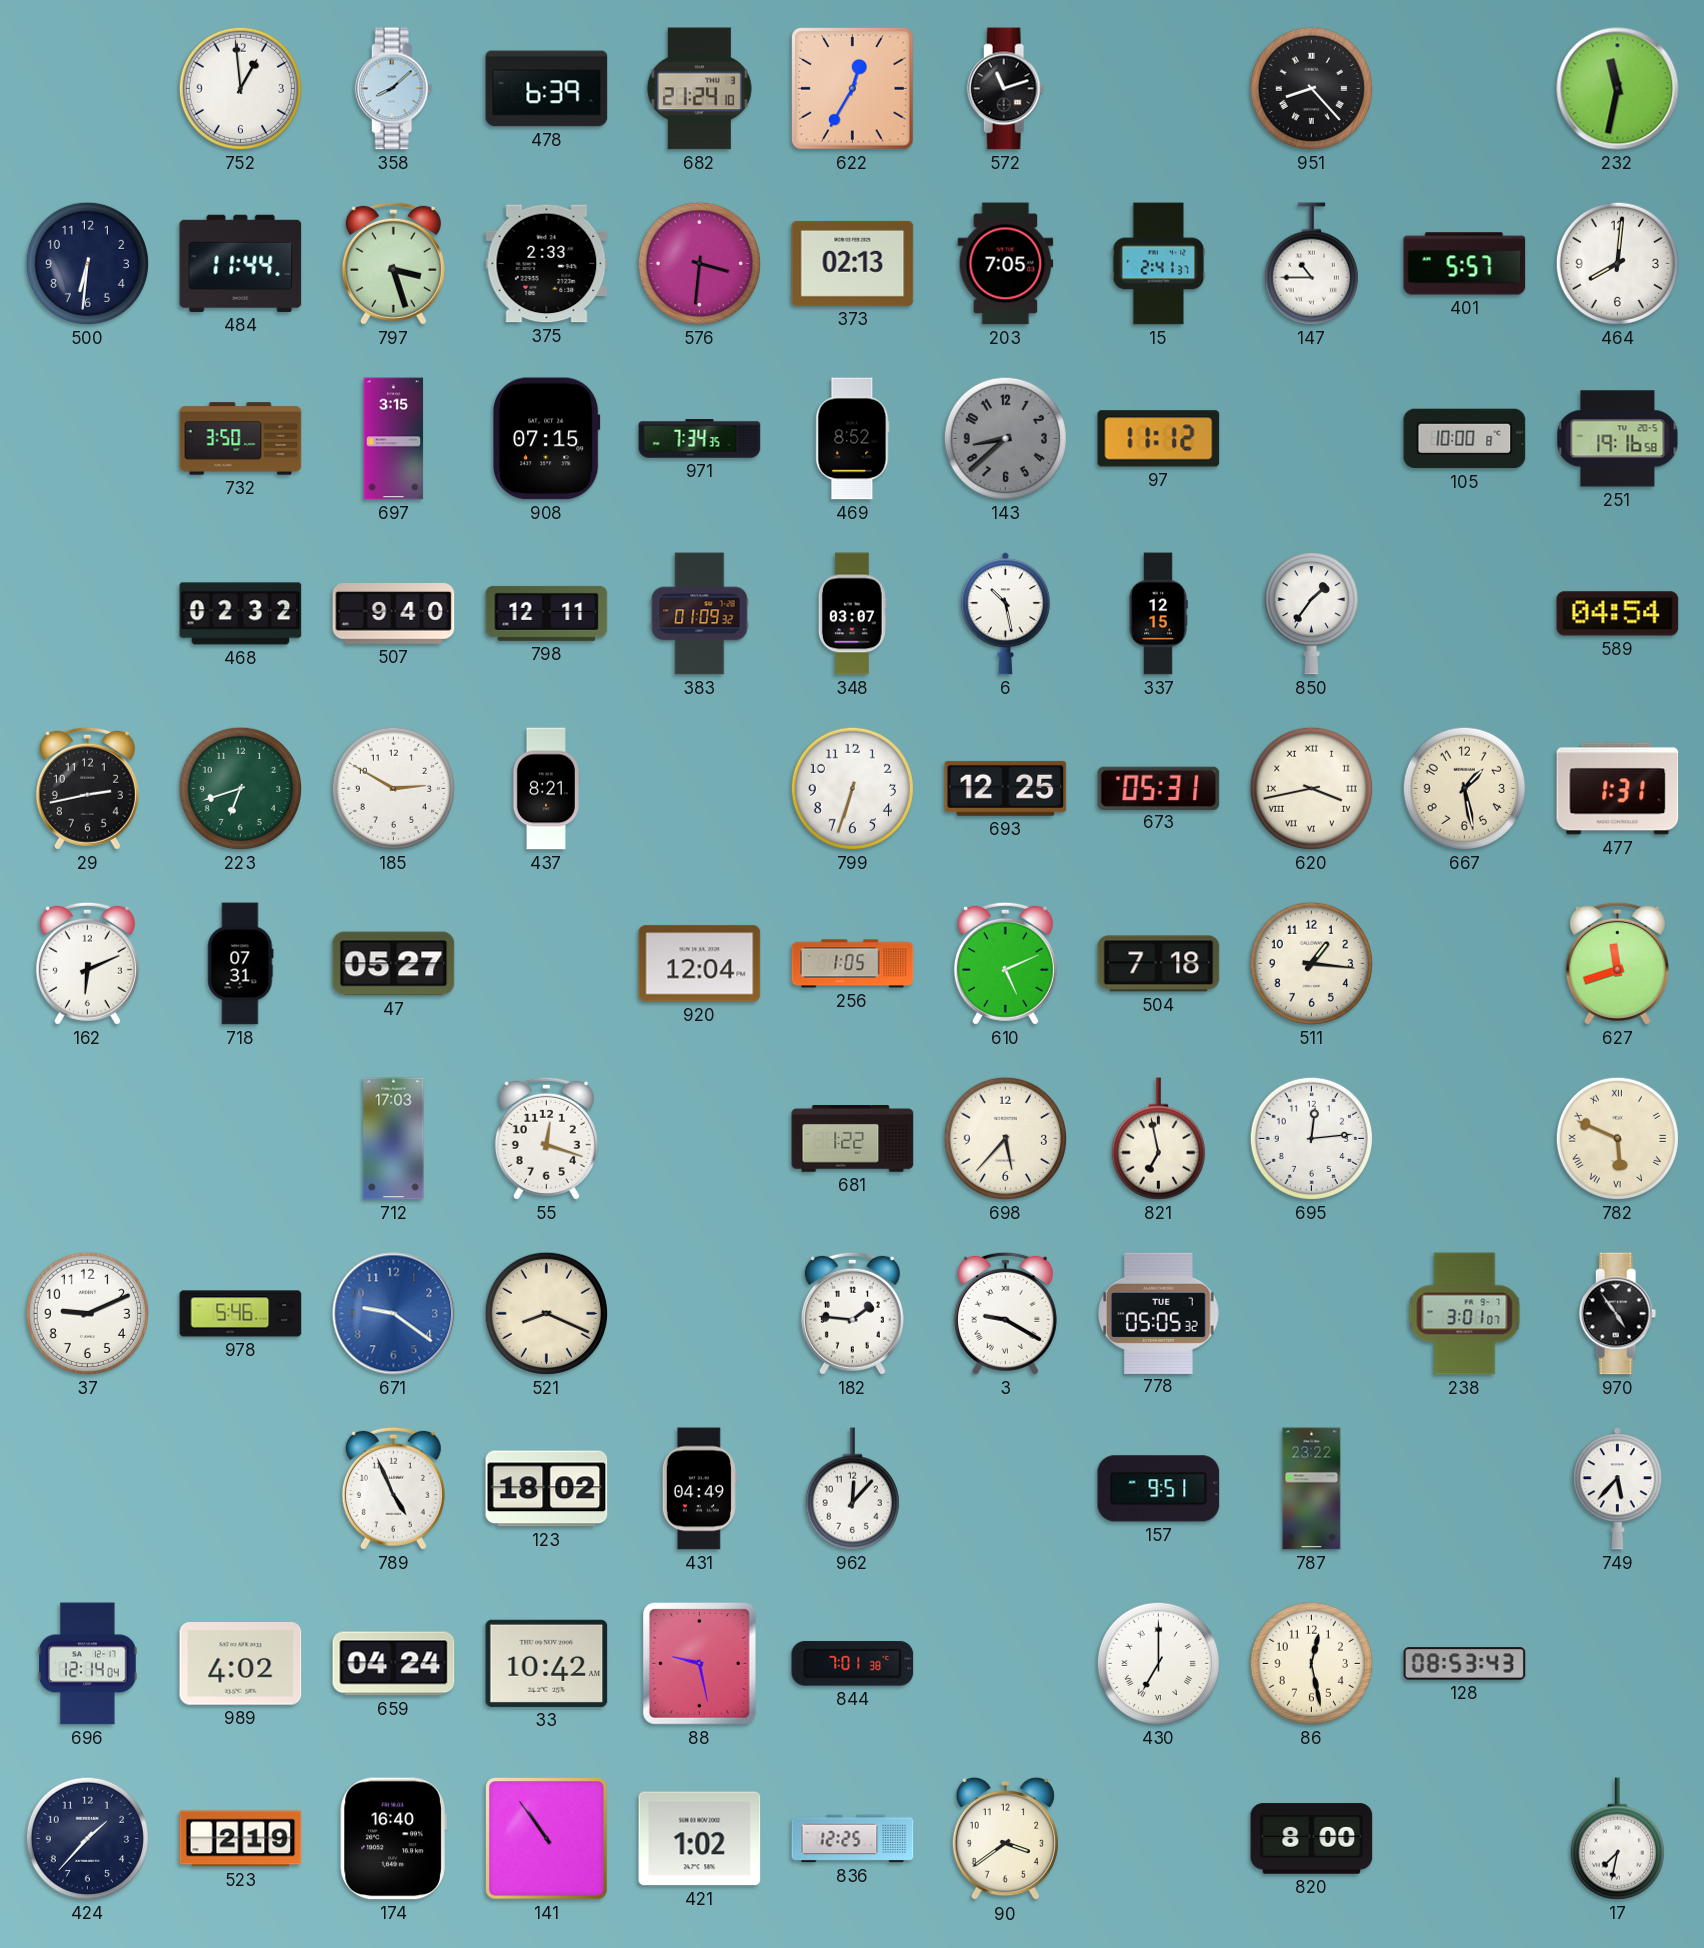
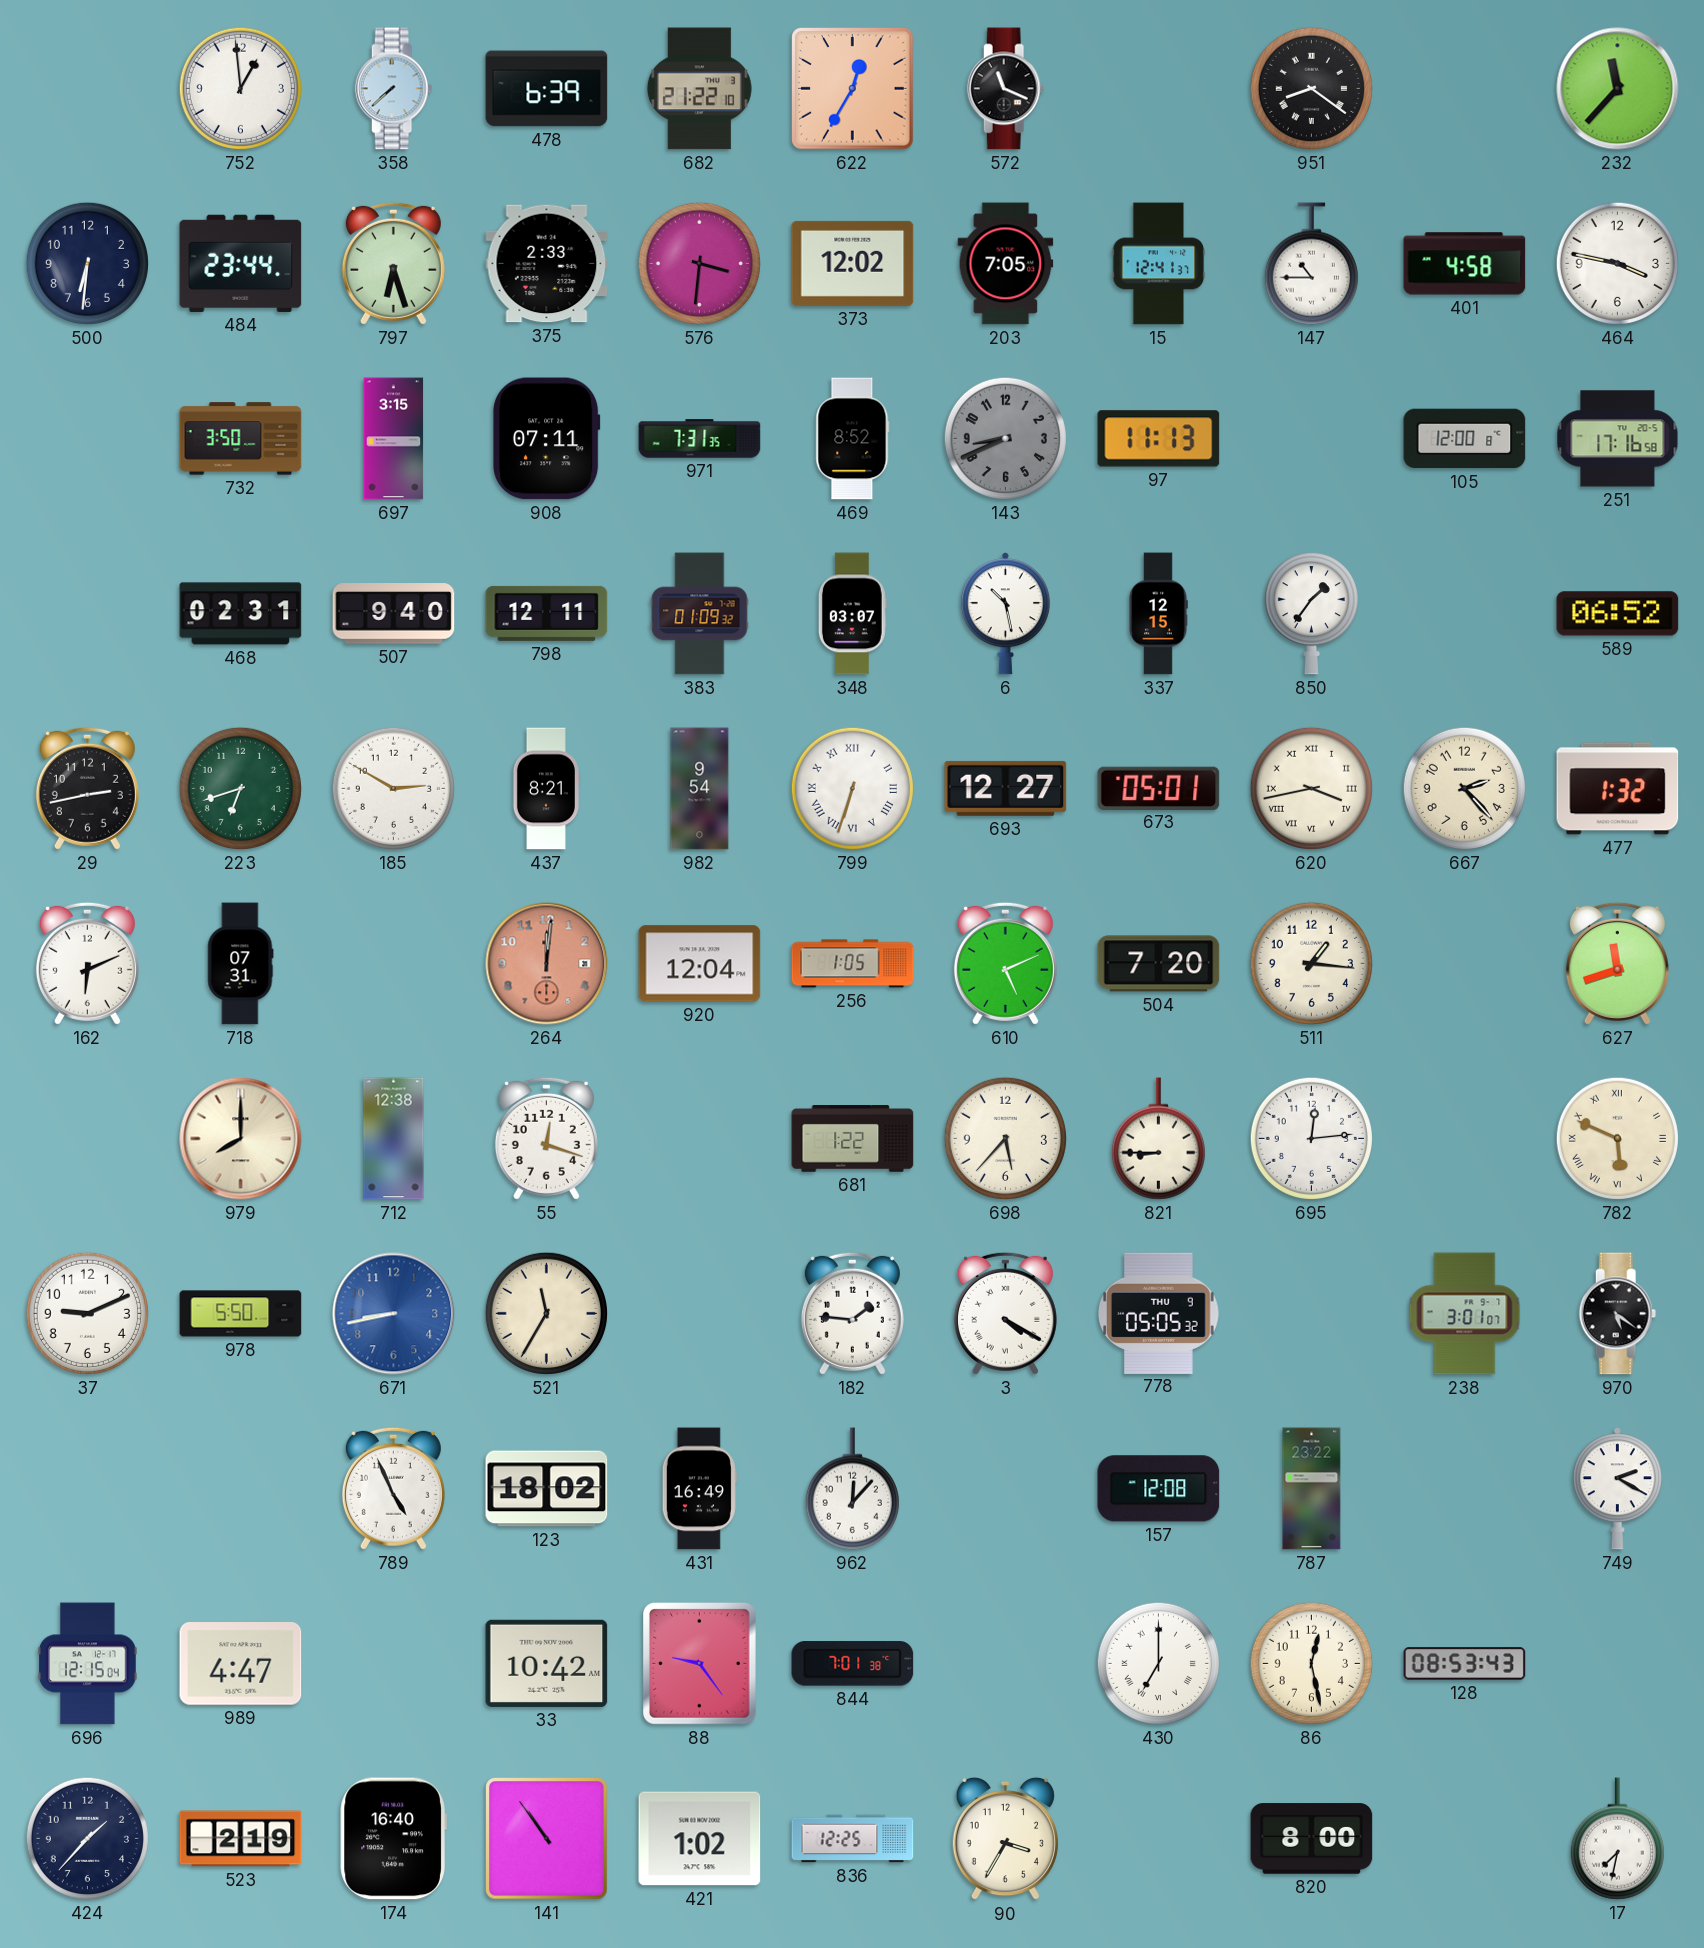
358: 8:08 -> 7:38
682: 21:24 -> 21:22
572: 11:12 -> 11:19
951: 8:23 -> 8:21
232: 11:32 -> 11:37
484: 11:44 -> 23:44
797: 3:27 -> 6:27
373: 02:13 -> 12:02
15: 2:41 -> 12:41
401: 5:57 -> 4:58
464: 8:01 -> 3:47
908: 07:15 -> 07:11
971: 7:34 -> 7:31
143: 8:38 -> 8:41
97: 11:12 -> 11:13
105: 10:00 -> 12:00
251: 19:16 -> 17:16
468: 02:32 -> 02:31
589: 04:54 -> 06:52
982: none -> 9:54
799 numerals: Arabic -> Roman
693: 12:25 -> 12:27
673: 05:31 -> 05:01
667: 1:28 -> 2:23
477: 1:31 -> 1:32
47: 05:27 -> none
264: none -> 12:01
504: 7:18 -> 7:20
979: none -> 8:00
712: 17:03 -> 12:38
821: 6:58 -> 8:45
978: 5:46 -> 5:50
671: 9:21 -> 8:43
521: 8:19 -> 11:35
3: 9:20 -> 4:20
778 date: TUE 7 -> THU 9
970: 4:54 -> 5:21
431: 04:49 -> 16:49
157: 9:51 -> 12:08
749: 5:37 -> 2:20
696: 12:14 -> 12:15
989: 4:02 -> 4:47
659: 04:24 -> none
88: 9:28 -> 9:24
90: 3:39 -> 3:35
